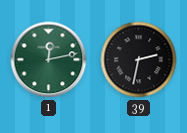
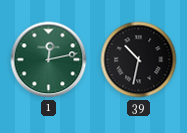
39: 2:32 -> 10:32
